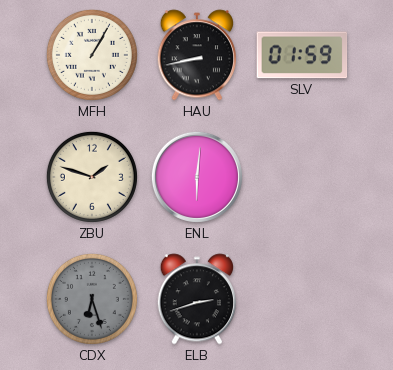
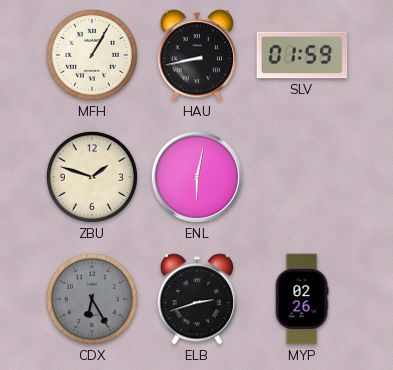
ENL: 6:01 -> 6:02
CDX: 6:27 -> 6:25
MYP: none -> 02:26
